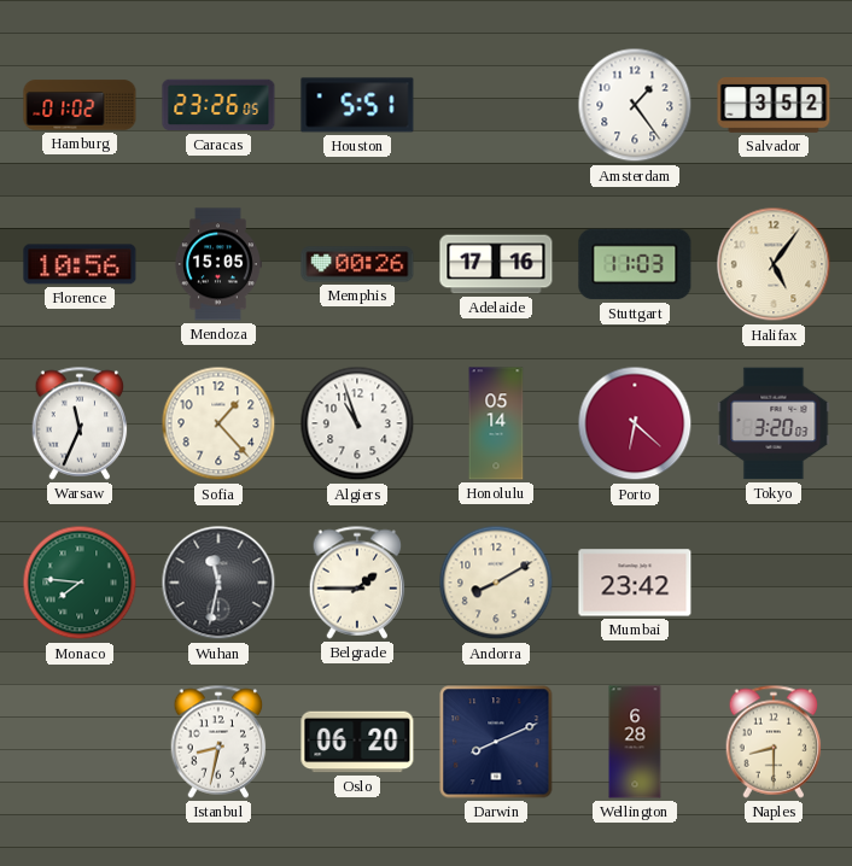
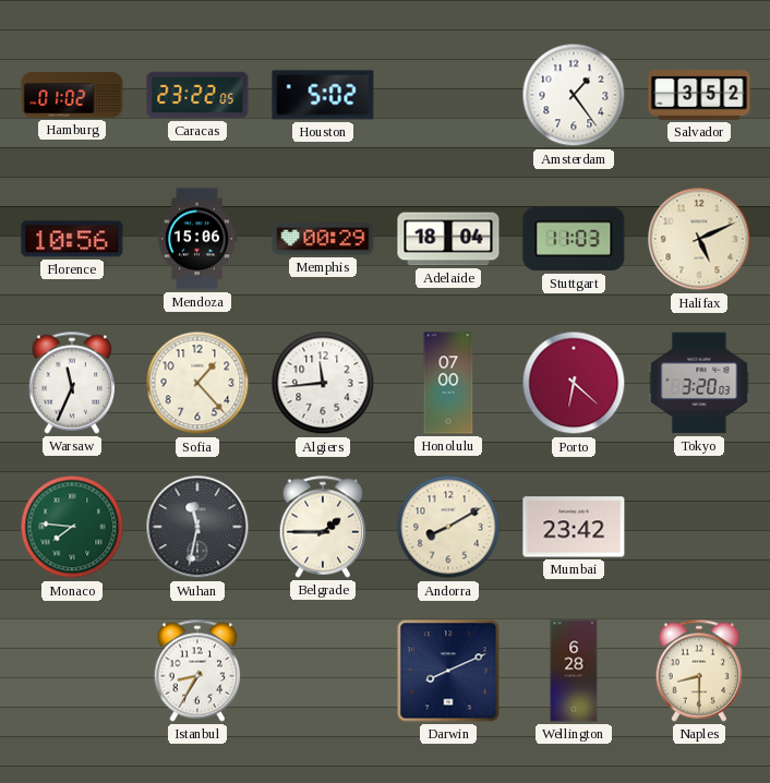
Caracas: 23:26 -> 23:22
Houston: 5:51 -> 5:02
Mendoza: 15:05 -> 15:06
Memphis: 00:26 -> 00:29
Adelaide: 17:16 -> 18:04
Halifax: 5:06 -> 5:11
Algiers: 10:57 -> 11:44
Honolulu: 05:14 -> 07:00
Istanbul: 8:32 -> 8:35
Oslo: 06:20 -> none
